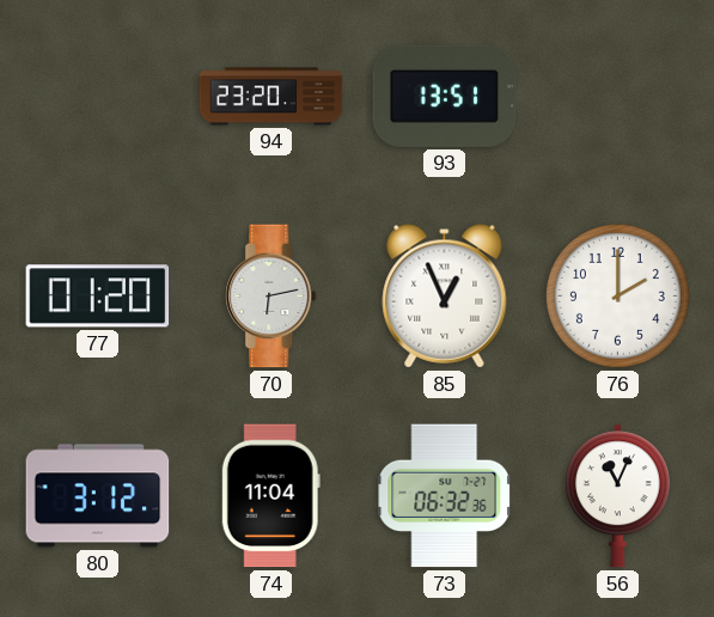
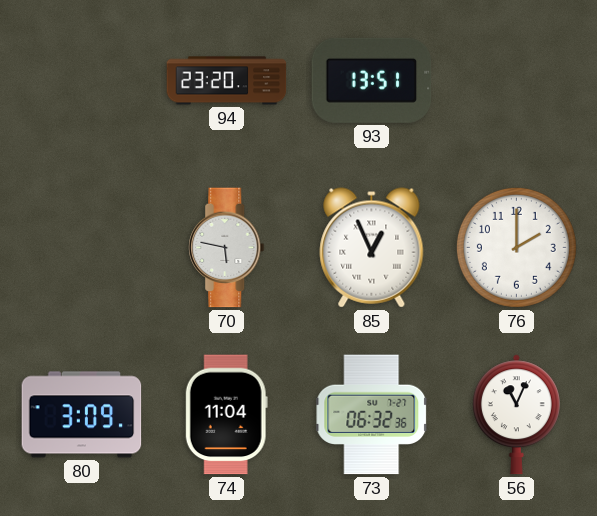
77: 01:20 -> none
70: 6:13 -> 5:47
80: 3:12 -> 3:09
